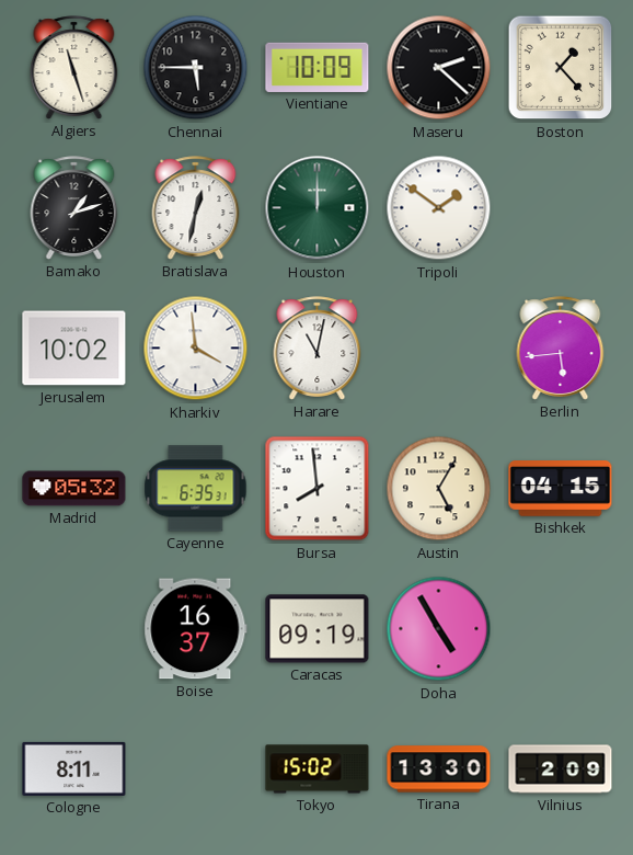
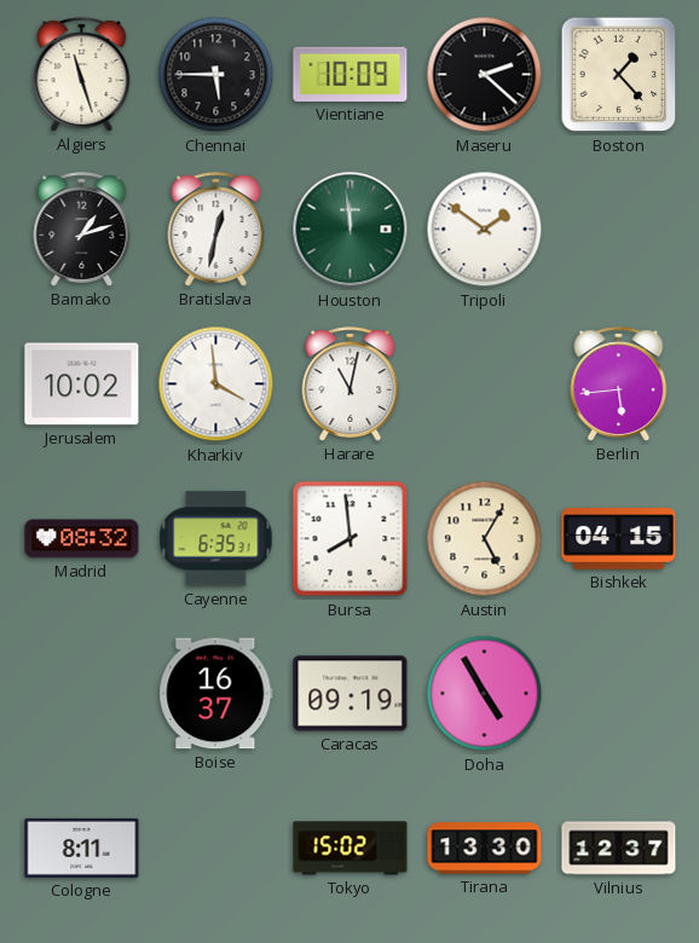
Houston: 12:00 -> 11:59
Madrid: 05:32 -> 08:32
Vilnius: 2:09 -> 12:37
